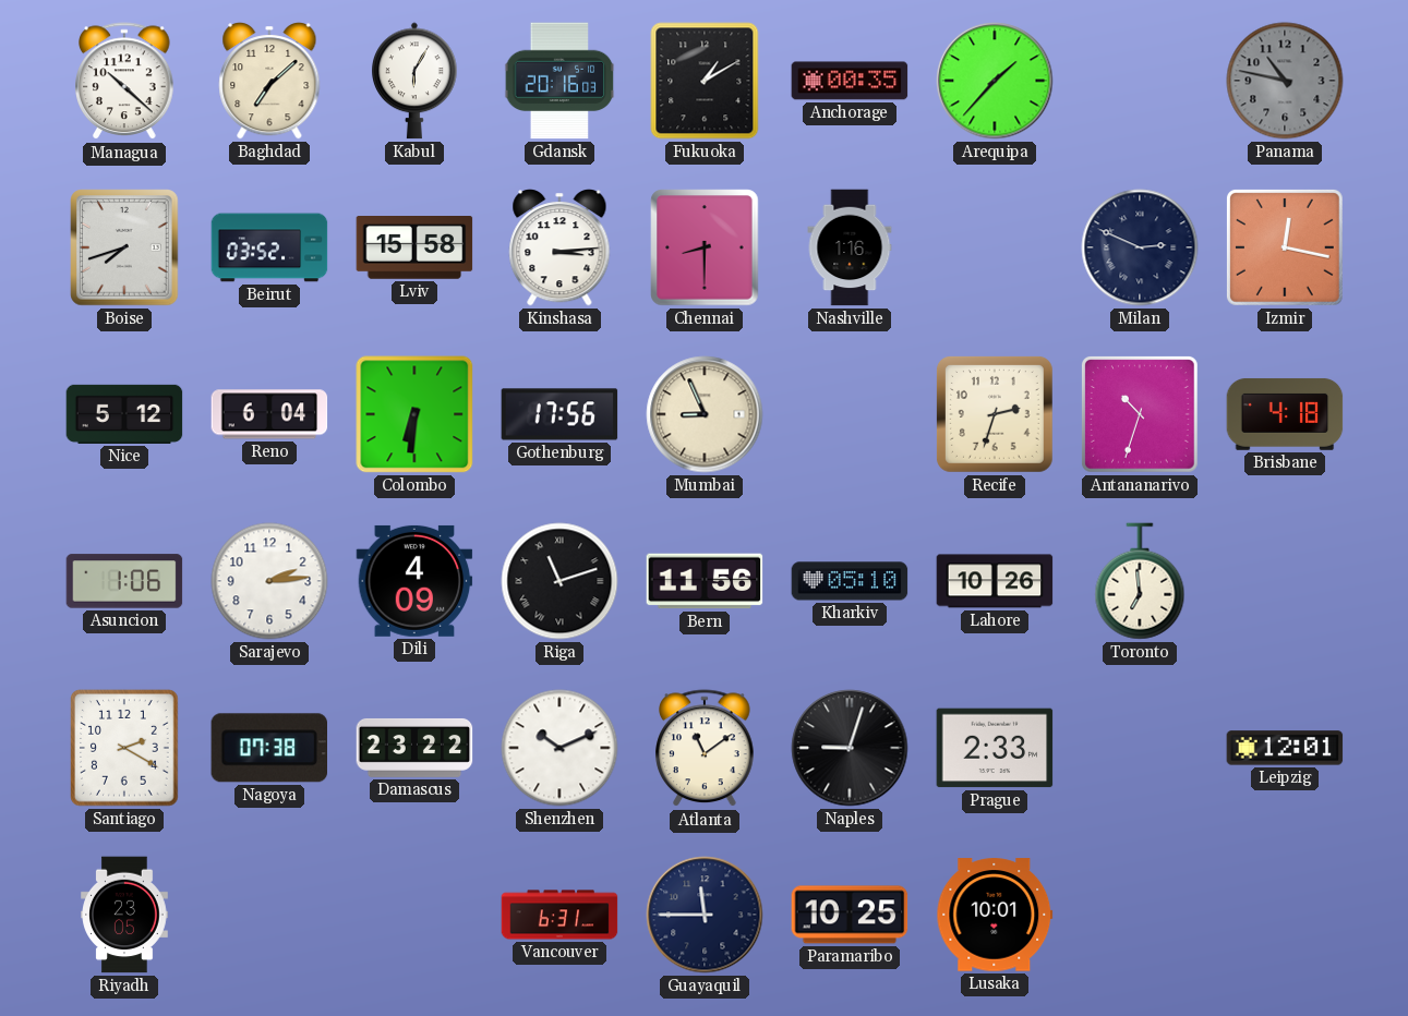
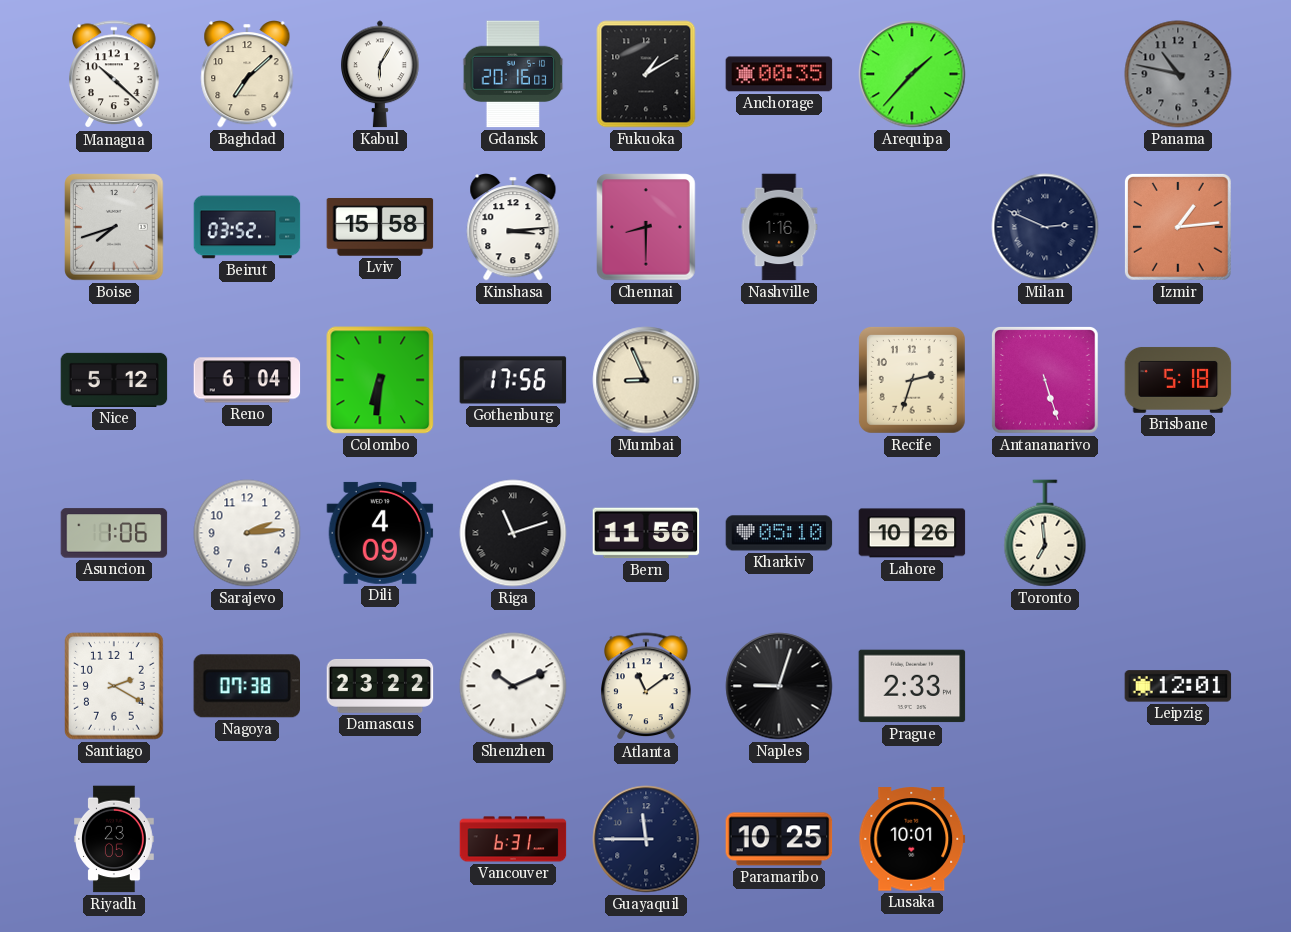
Izmir: 12:17 -> 1:14
Antananarivo: 10:33 -> 5:27
Brisbane: 4:18 -> 5:18
